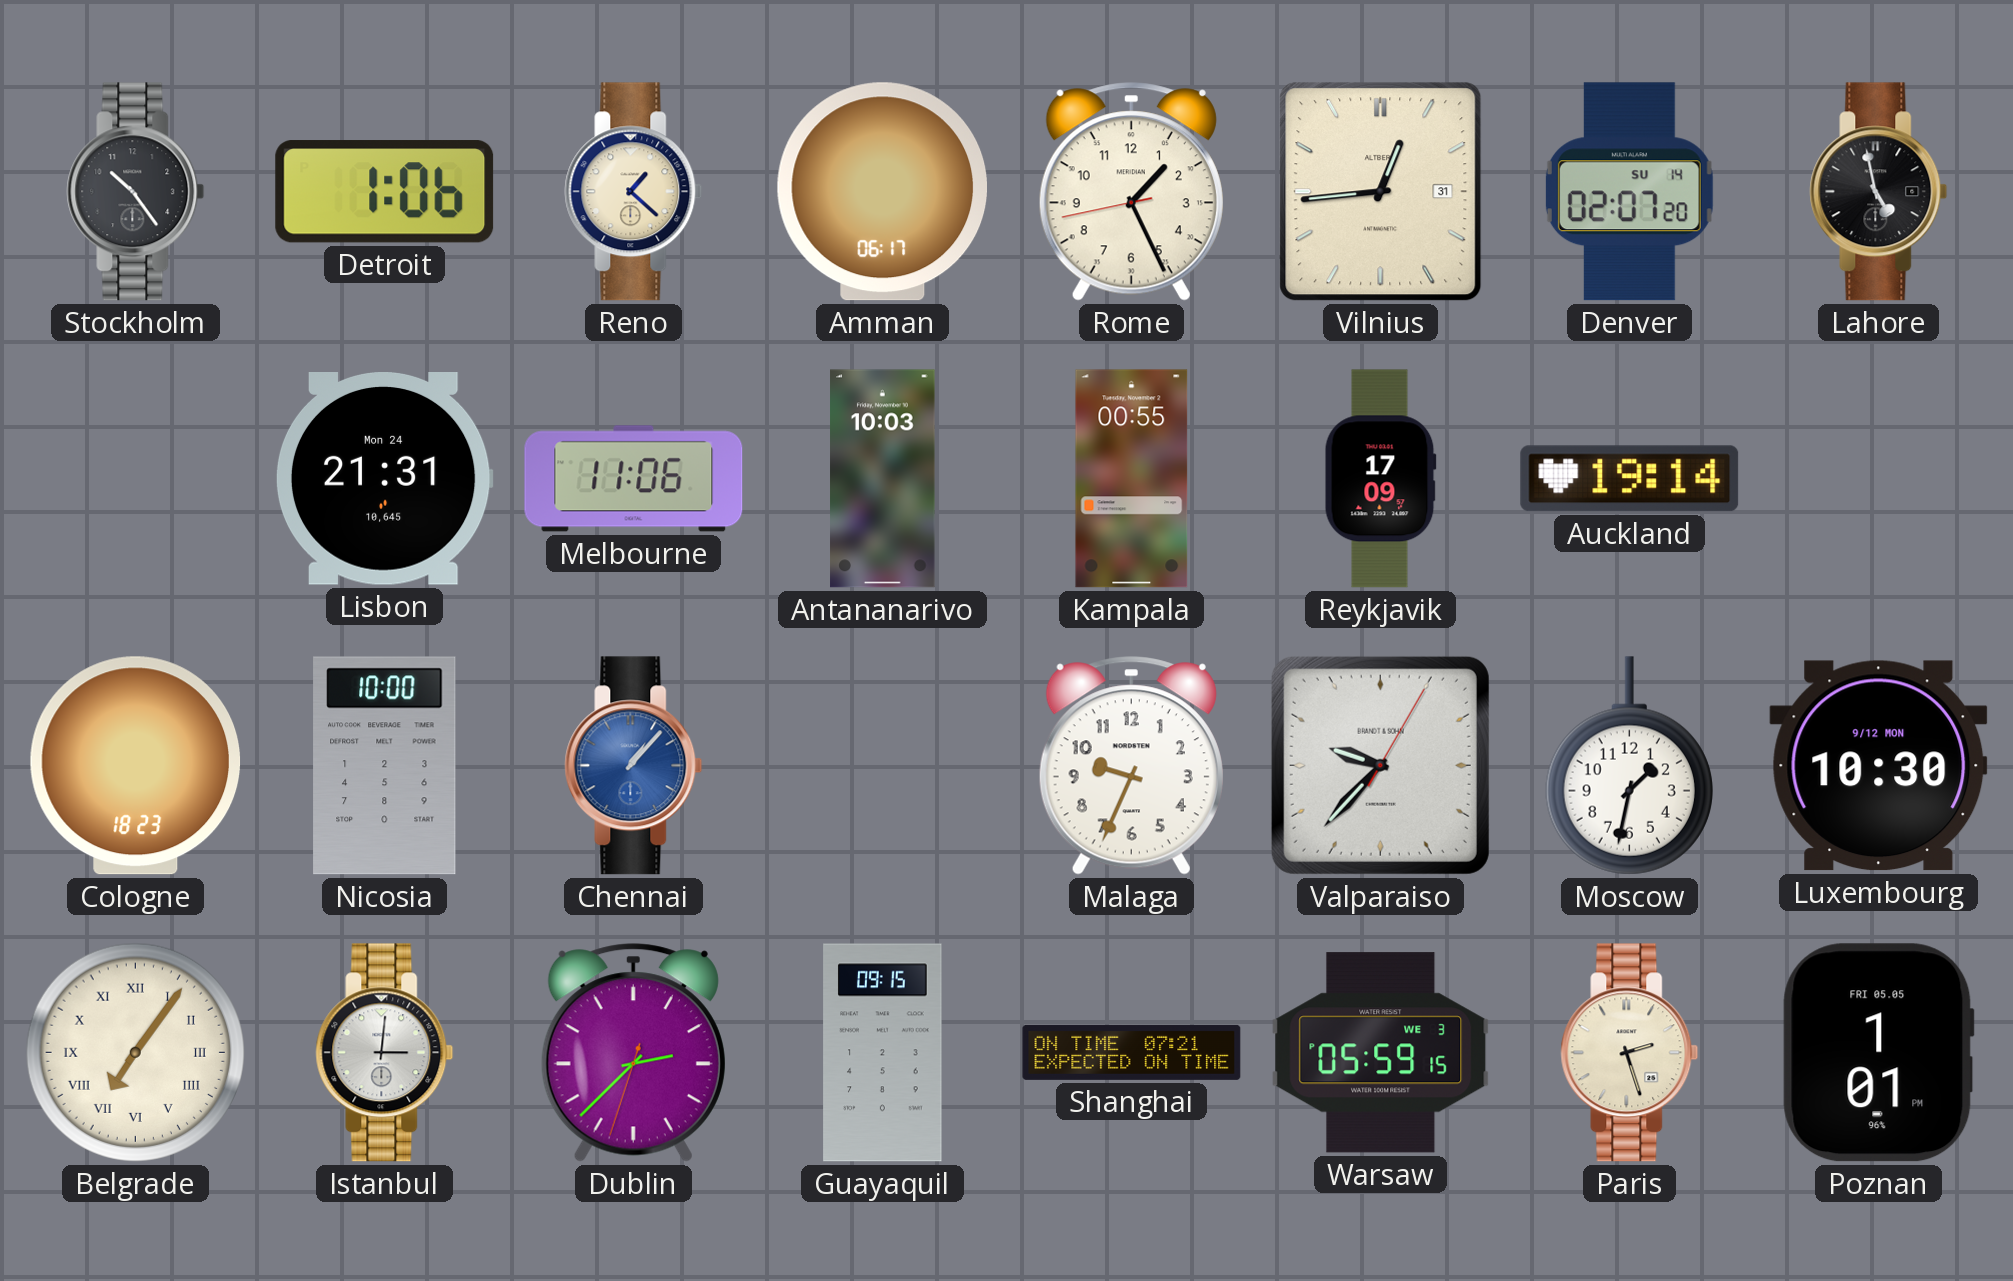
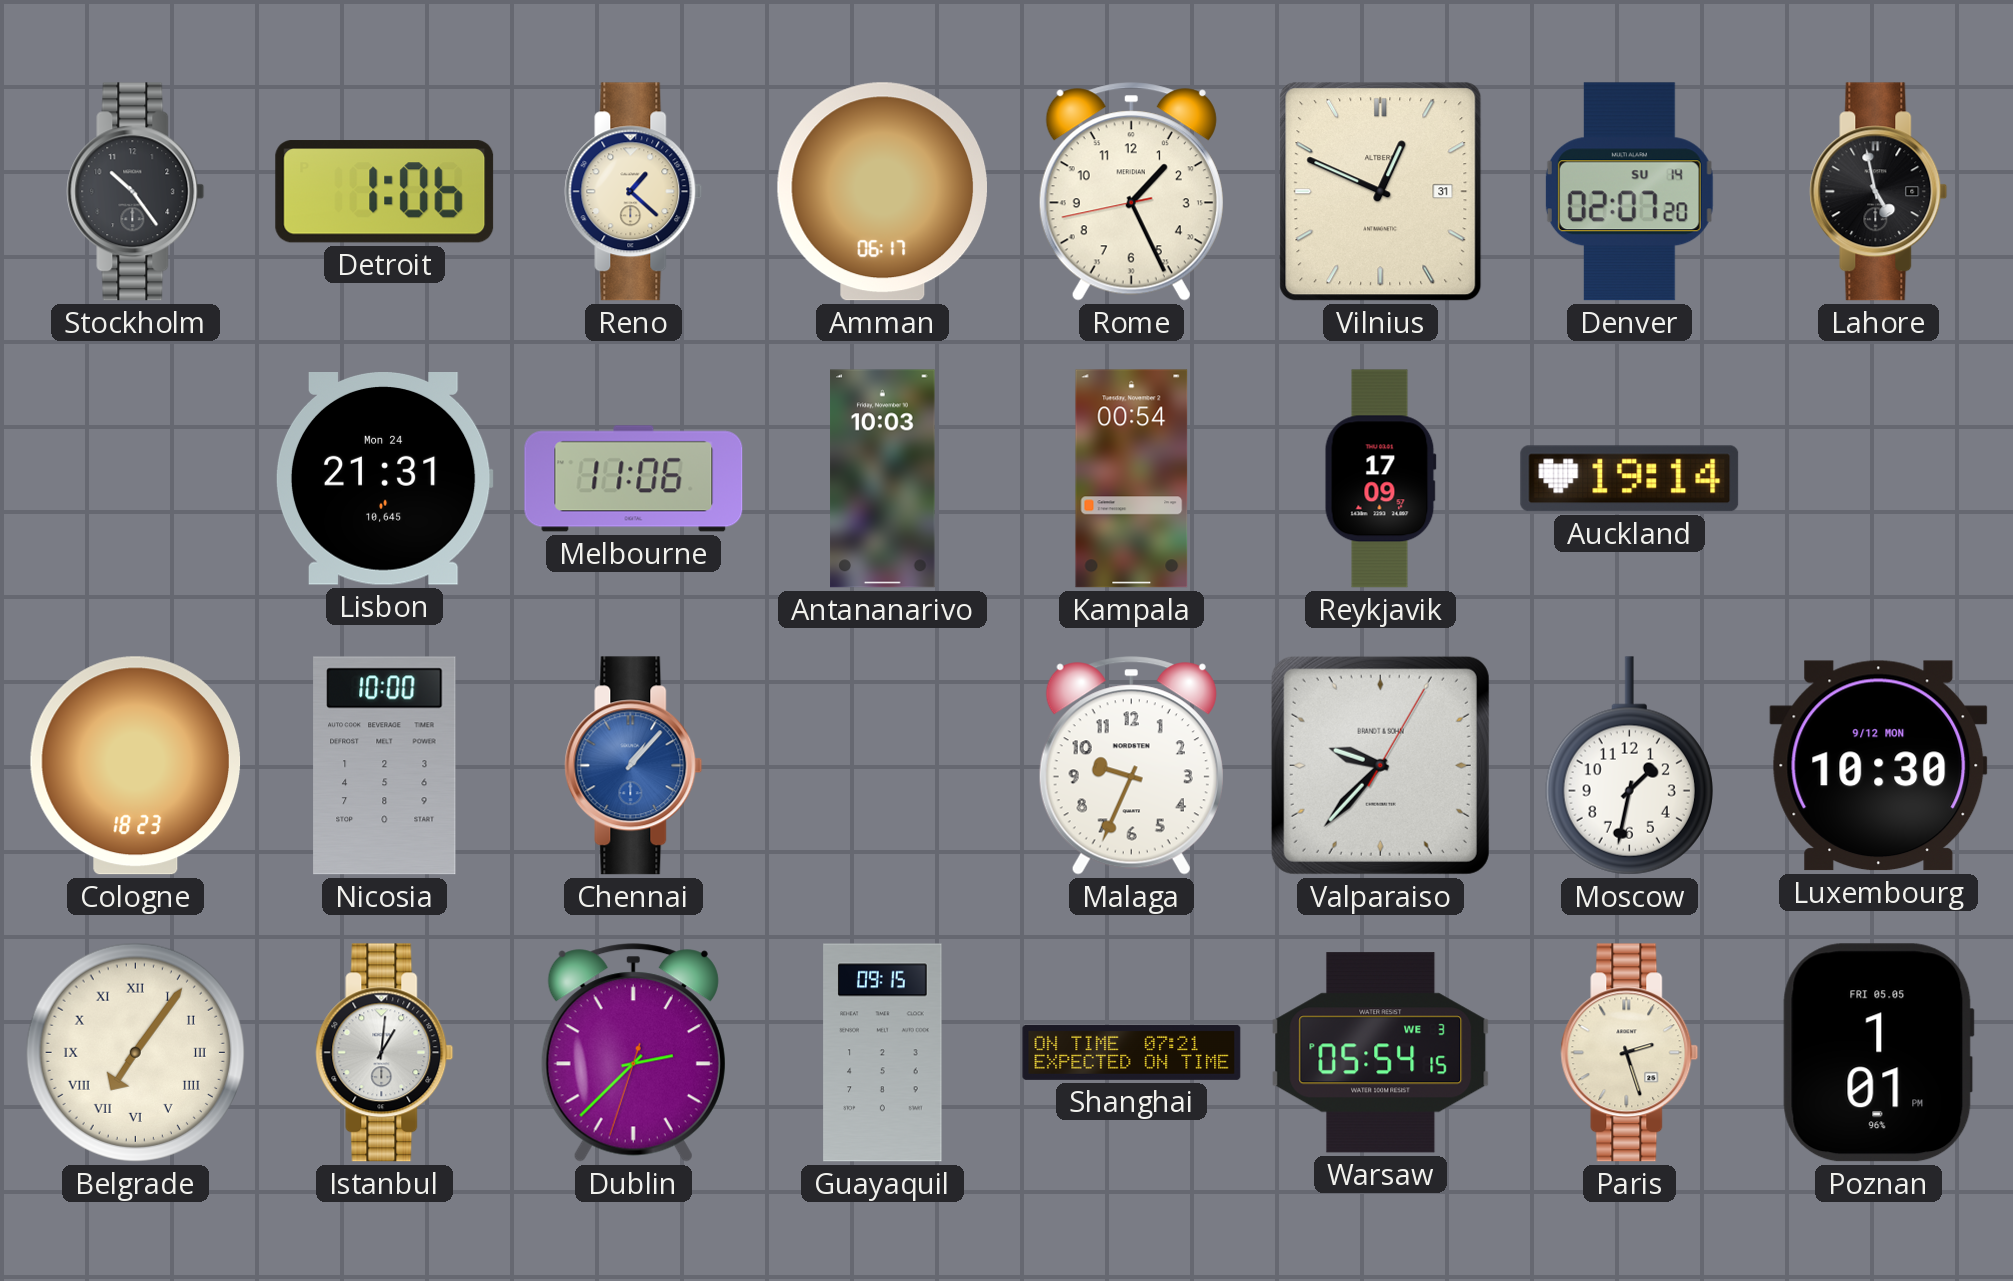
Vilnius: 12:44 -> 12:49
Kampala: 00:55 -> 00:54
Istanbul: 3:01 -> 1:01
Warsaw: 05:59 -> 05:54
